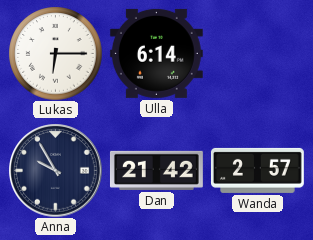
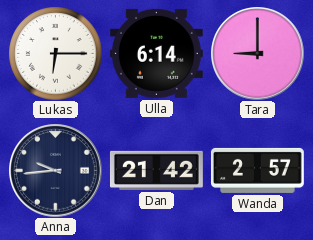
Tara: none -> 9:00
Anna: 9:55 -> 9:44
